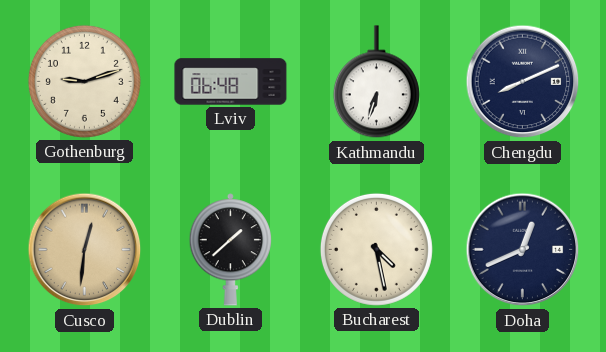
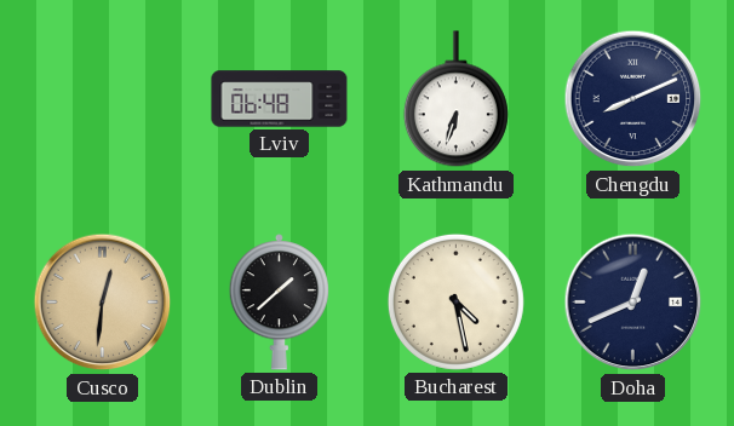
Gothenburg: 9:12 -> none
